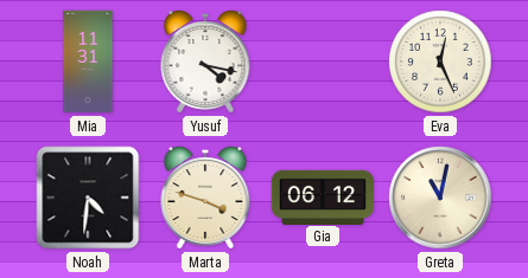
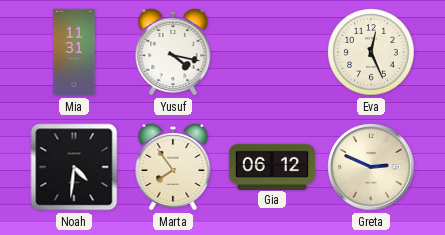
Marta: 3:48 -> 7:54
Greta: 11:02 -> 2:49
